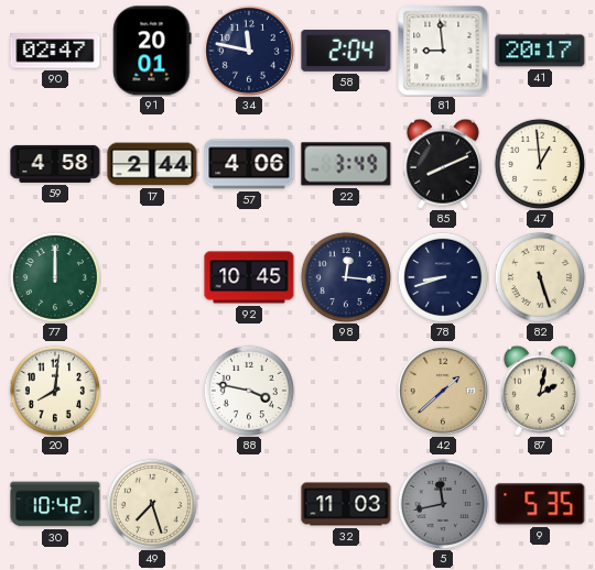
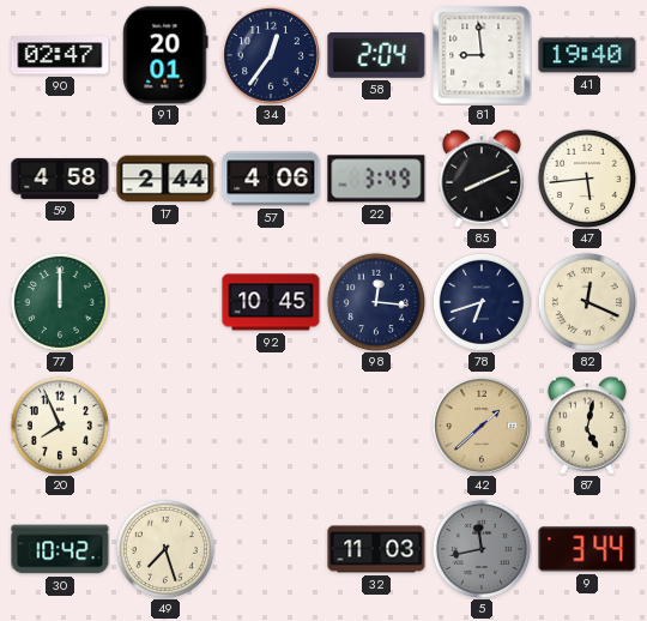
34: 11:47 -> 12:36
41: 20:17 -> 19:40
47: 12:59 -> 5:44
78: 8:42 -> 6:42
82: 5:27 -> 12:19
20: 8:01 -> 7:56
88: 3:47 -> none
87: 2:02 -> 5:02
9: 5:35 -> 3:44
